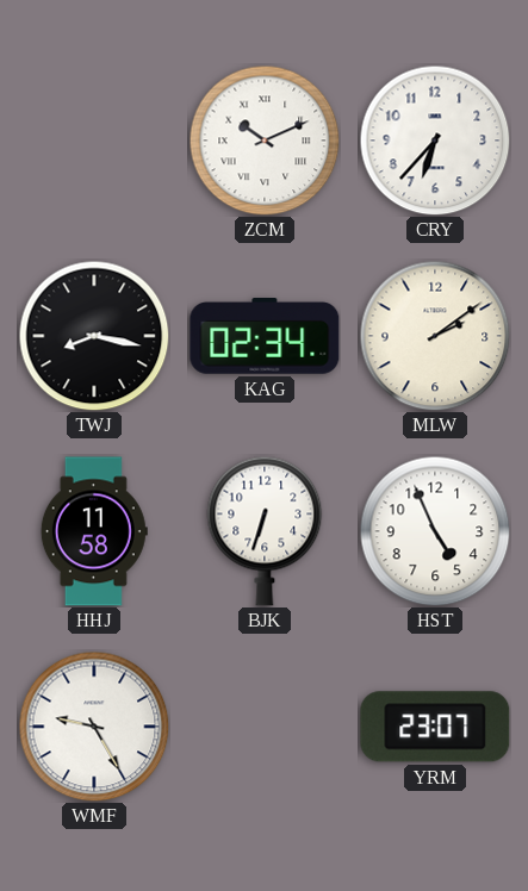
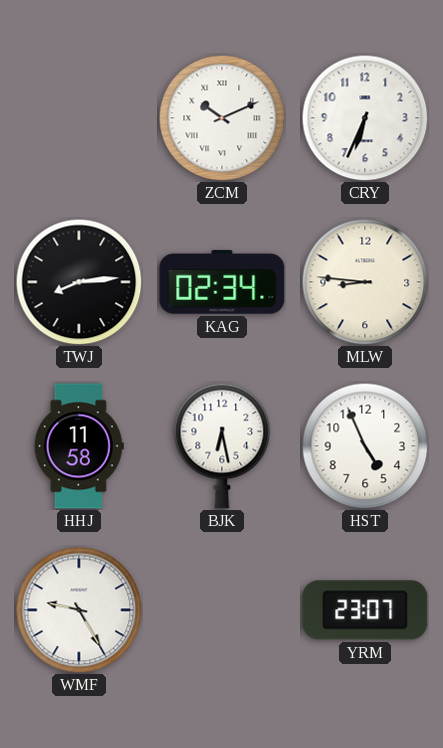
CRY: 6:37 -> 6:34
TWJ: 8:17 -> 8:14
MLW: 2:09 -> 8:46
BJK: 6:33 -> 6:28
